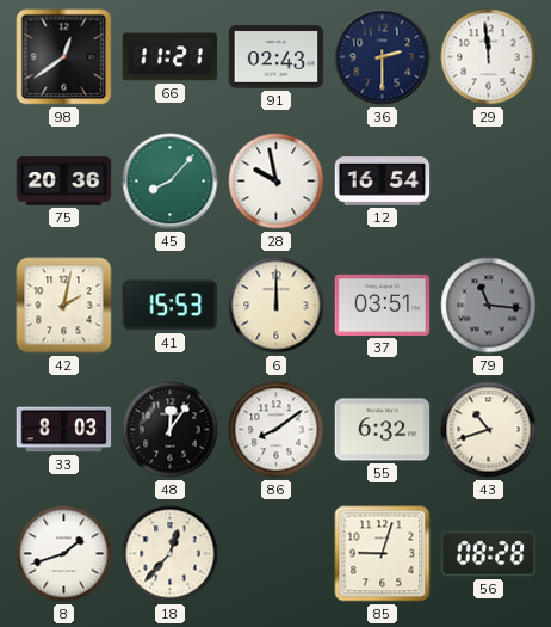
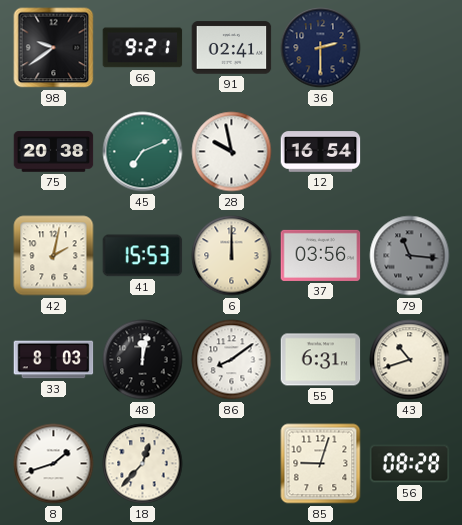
98: 12:39 -> 9:39
66: 11:21 -> 9:21
91: 02:43 -> 02:41
29: 11:59 -> none
75: 20:36 -> 20:38
45: 8:07 -> 7:11
37: 03:51 -> 03:56
48: 12:06 -> 12:02
55: 6:32 -> 6:31
